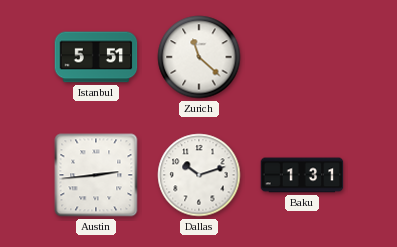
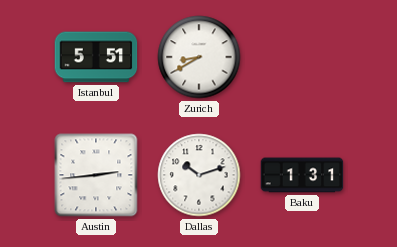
Zurich: 11:22 -> 8:40
